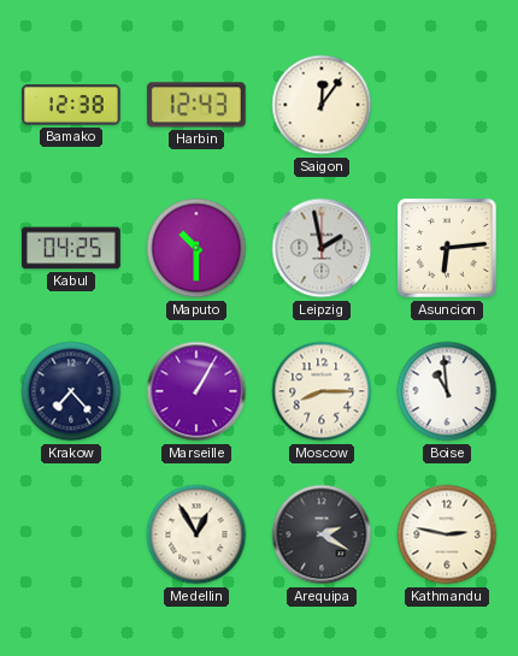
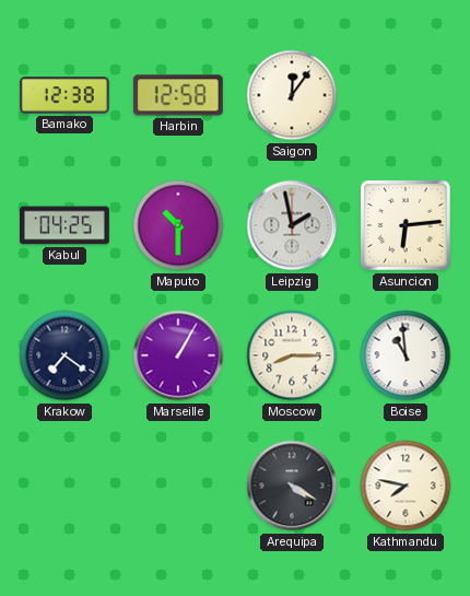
Harbin: 12:43 -> 12:58
Krakow: 7:23 -> 7:21
Medellin: 12:55 -> none
Arequipa: 2:20 -> 4:20
Kathmandu: 2:47 -> 7:47
